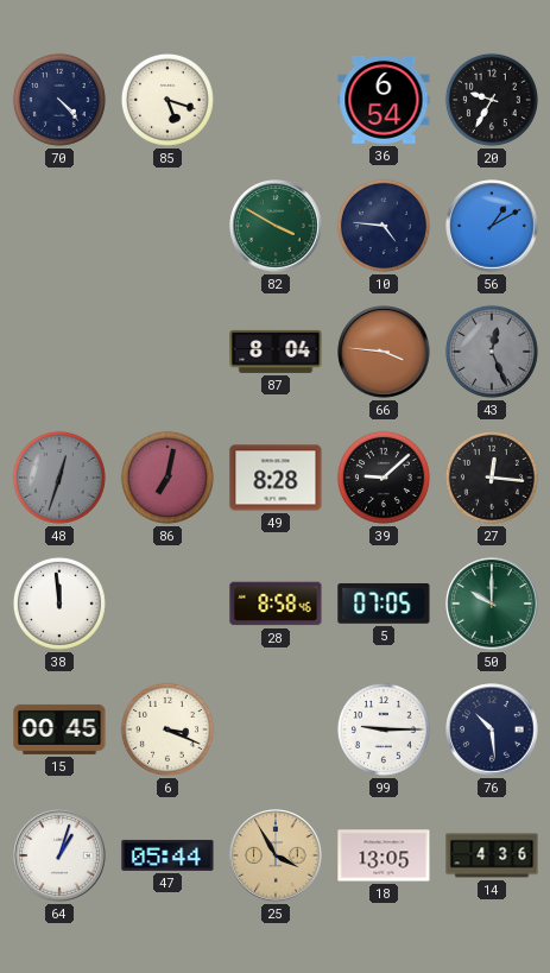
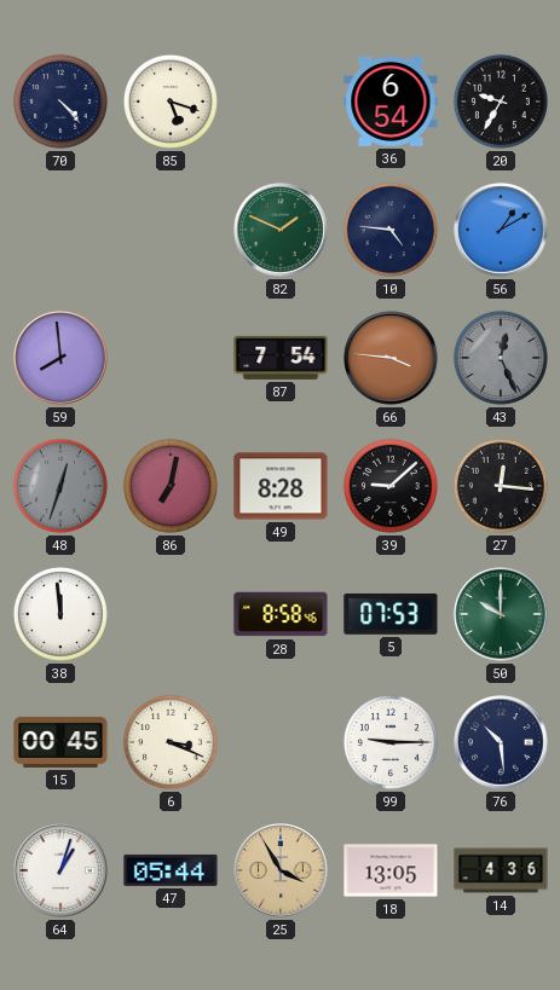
82: 3:50 -> 1:49
59: none -> 7:59
87: 8:04 -> 7:54
5: 07:05 -> 07:53
